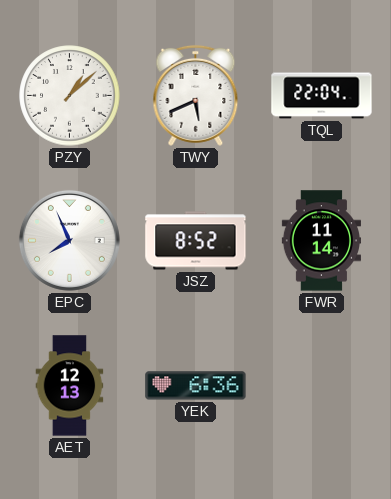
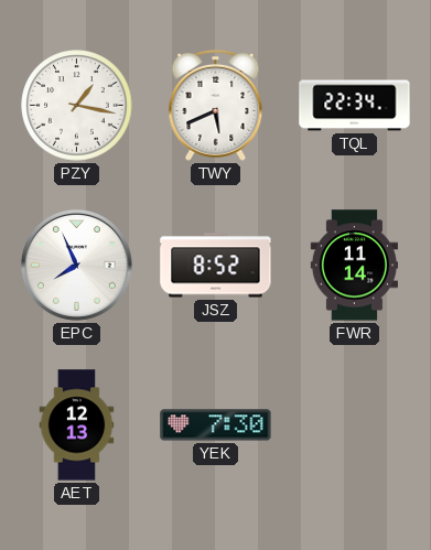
PZY: 1:08 -> 1:17
TQL: 22:04 -> 22:34
YEK: 6:36 -> 7:30
